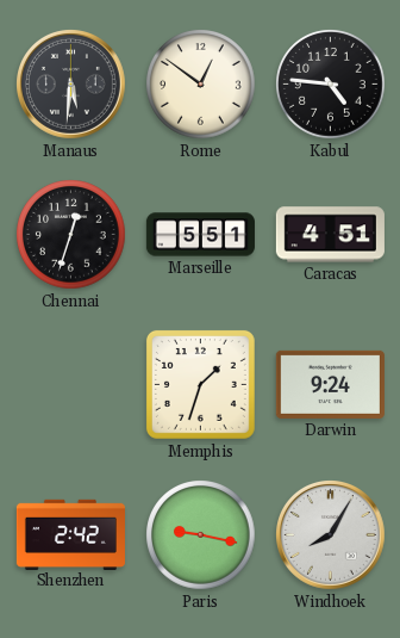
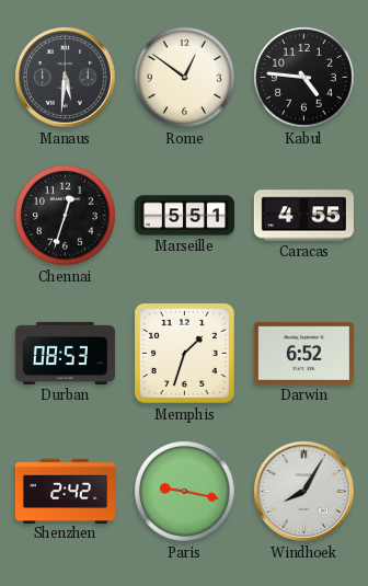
Caracas: 4:51 -> 4:55
Durban: none -> 08:53
Darwin: 9:24 -> 6:52
